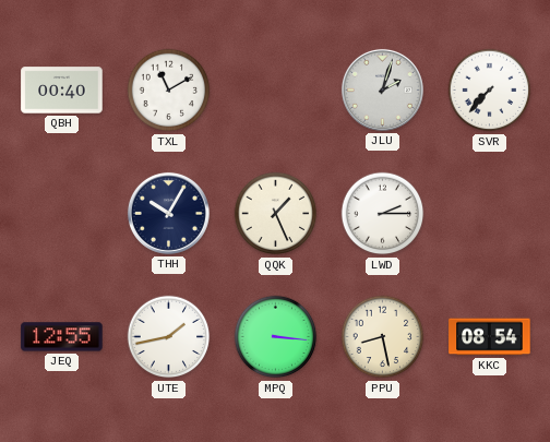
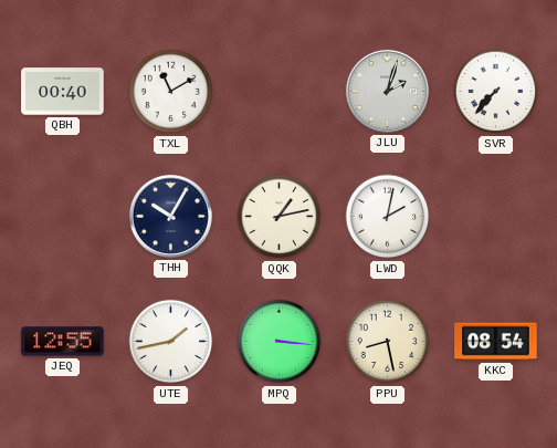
QQK: 1:26 -> 1:13
LWD: 2:15 -> 2:02
